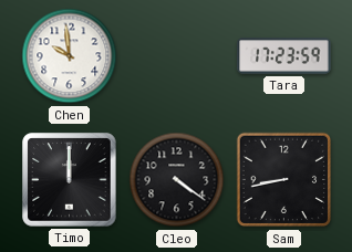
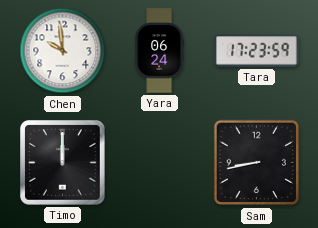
Yara: none -> 06:24
Cleo: 4:21 -> none
